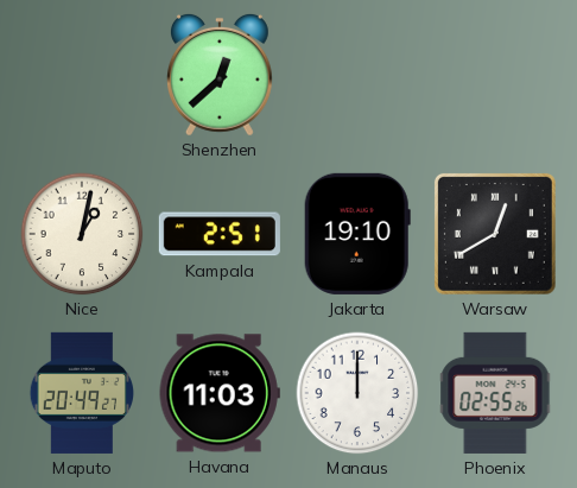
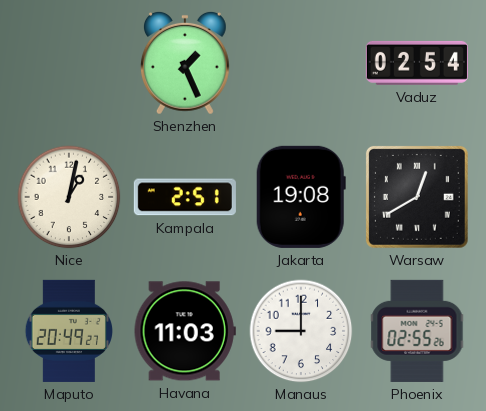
Shenzhen: 12:38 -> 1:26
Vaduz: none -> 02:54
Jakarta: 19:10 -> 19:08
Manaus: 12:00 -> 9:00
